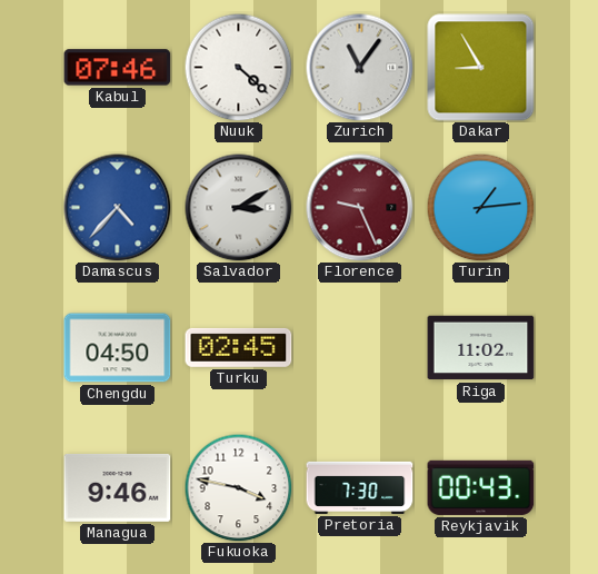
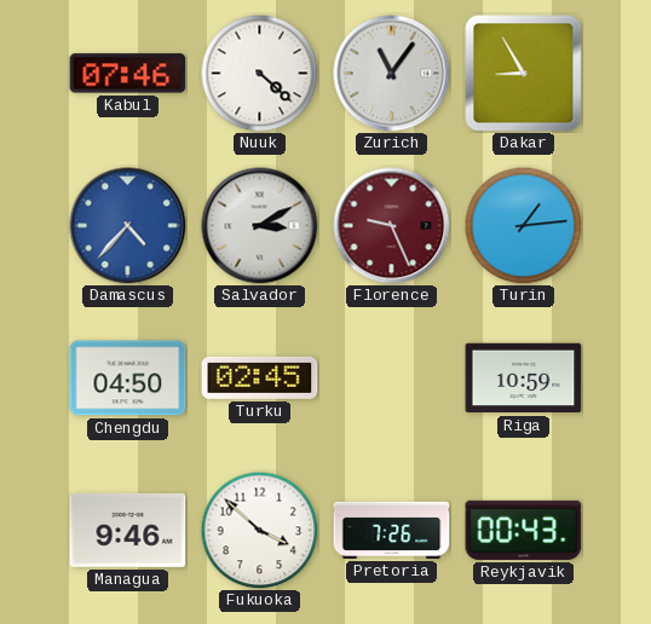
Riga: 11:02 -> 10:59
Fukuoka: 3:47 -> 3:52
Pretoria: 7:30 -> 7:26
